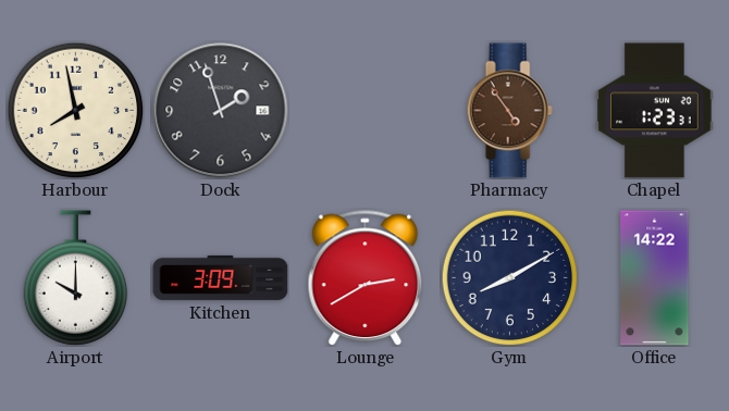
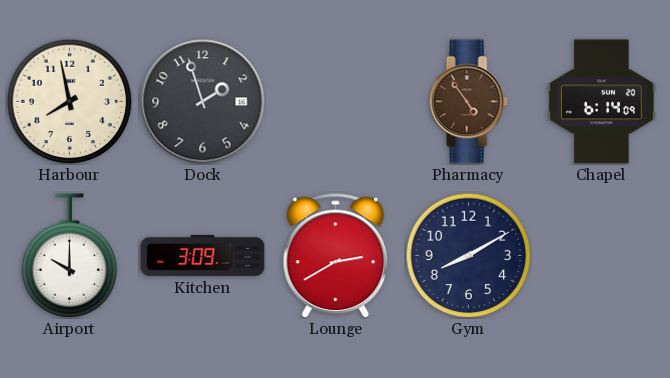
Chapel: 1:23 -> 6:14
Office: 14:22 -> none
